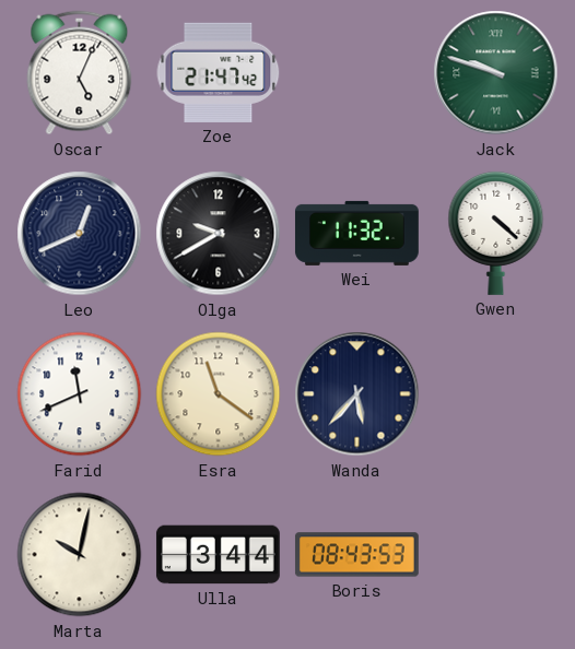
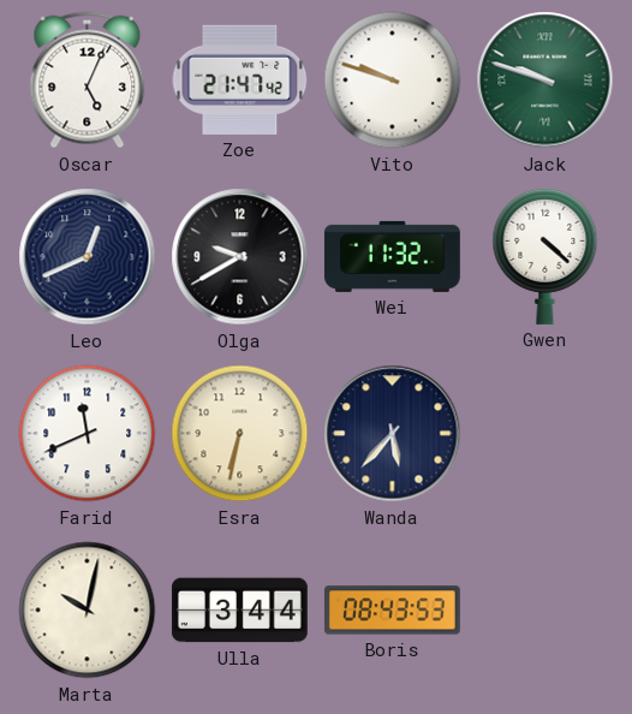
Vito: none -> 9:48
Esra: 11:21 -> 6:32
